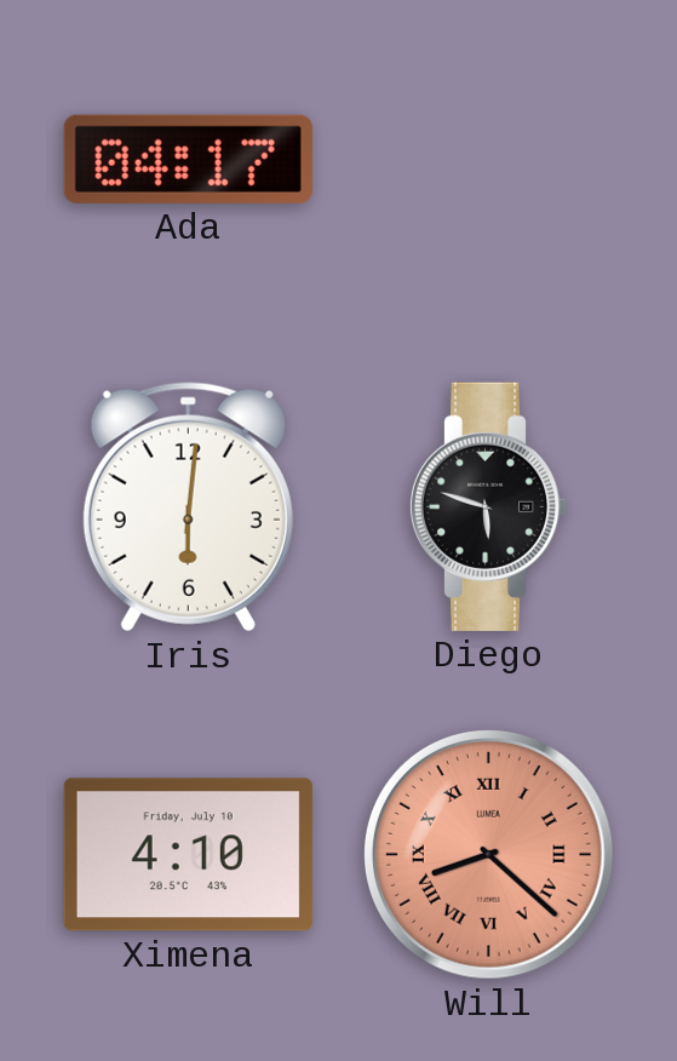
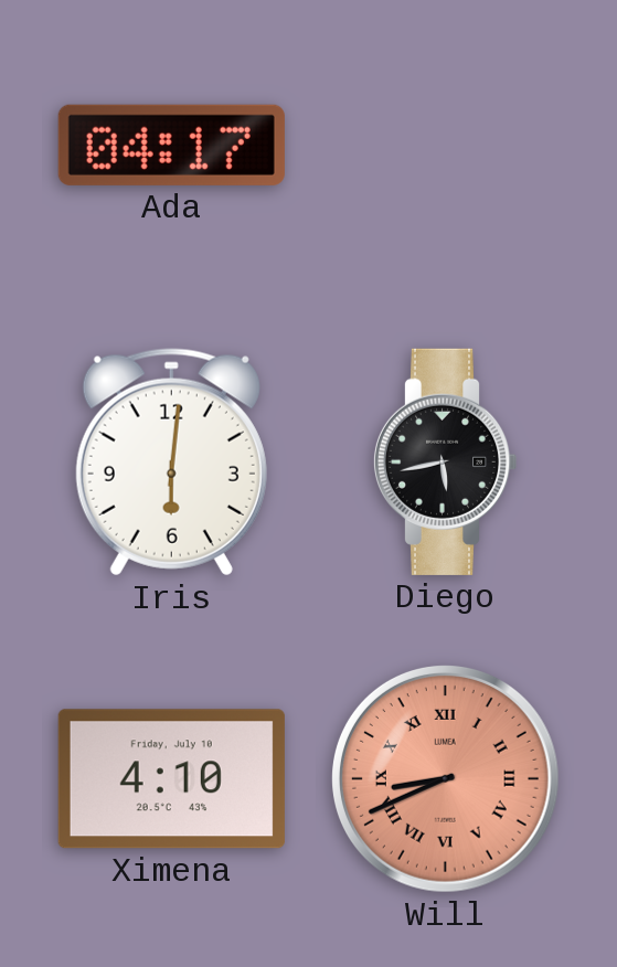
Diego: 5:48 -> 5:43
Will: 8:22 -> 8:41
